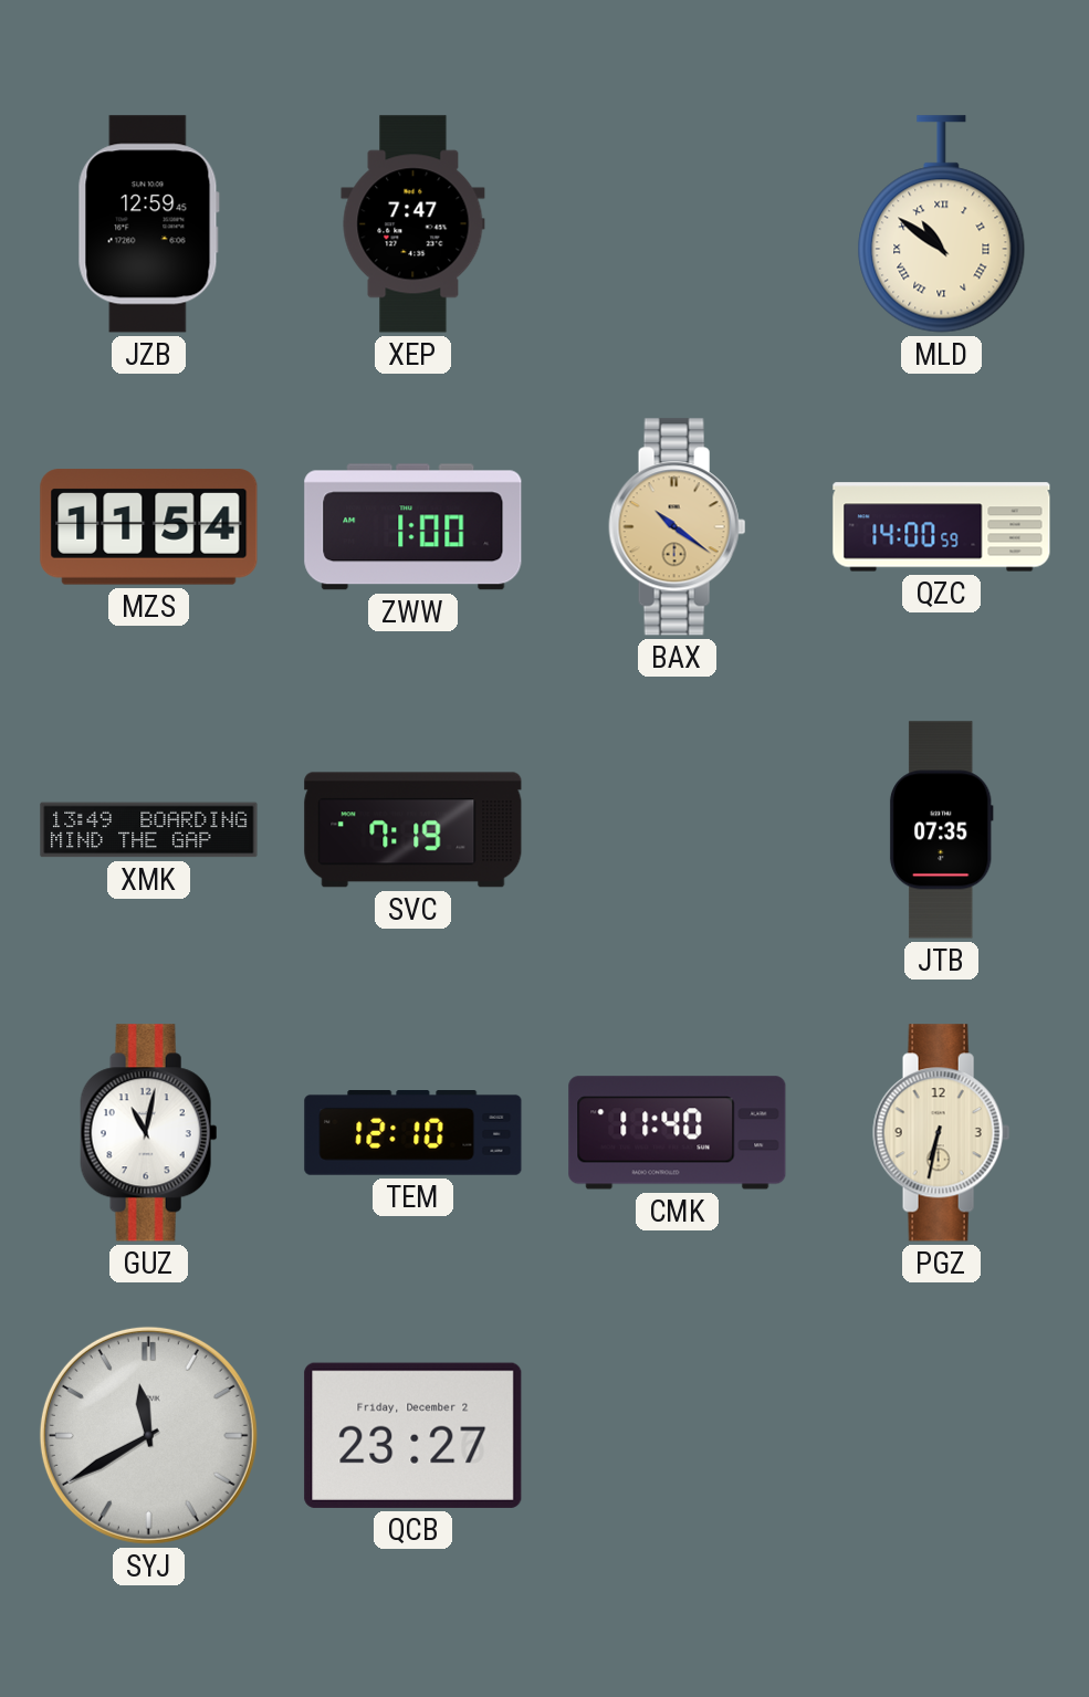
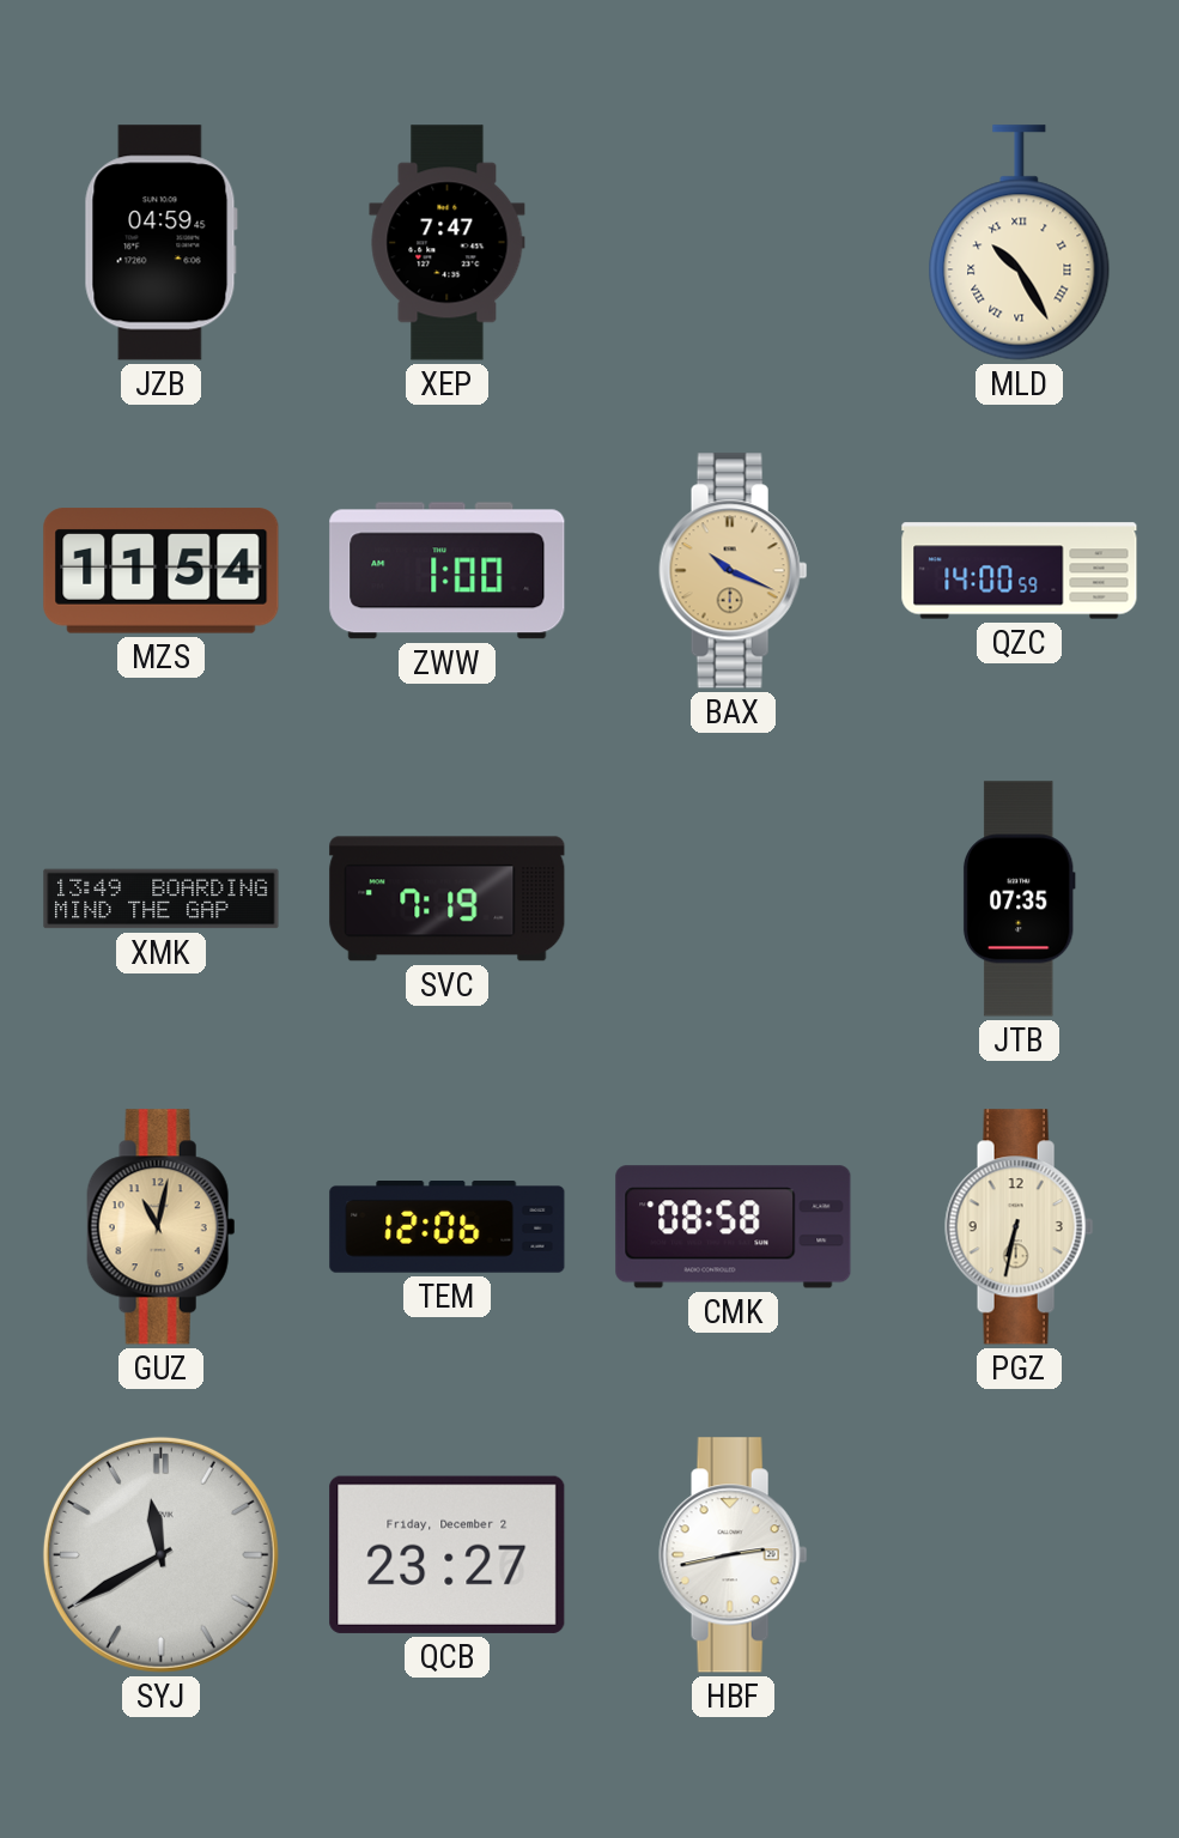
JZB: 12:59 -> 04:59
MLD: 10:51 -> 10:25
BAX: 10:21 -> 10:19
GUZ dial: white -> champagne
TEM: 12:10 -> 12:06
CMK: 11:40 -> 08:58
HBF: none -> 2:43
